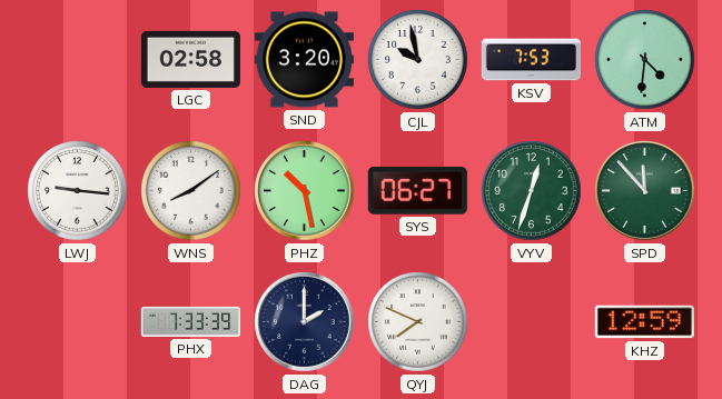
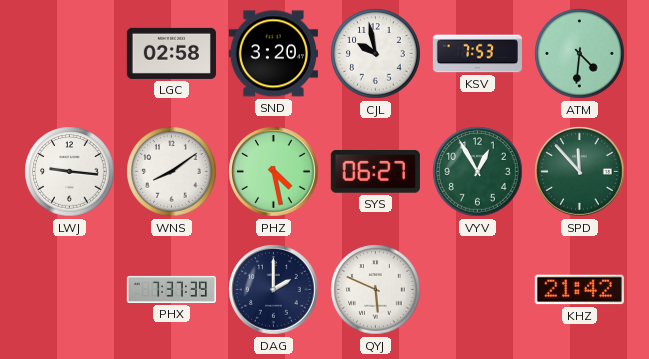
PHZ: 10:28 -> 4:28
VYV: 12:33 -> 12:55
PHX: 7:33 -> 7:37
QYJ: 7:49 -> 5:49
KHZ: 12:59 -> 21:42
